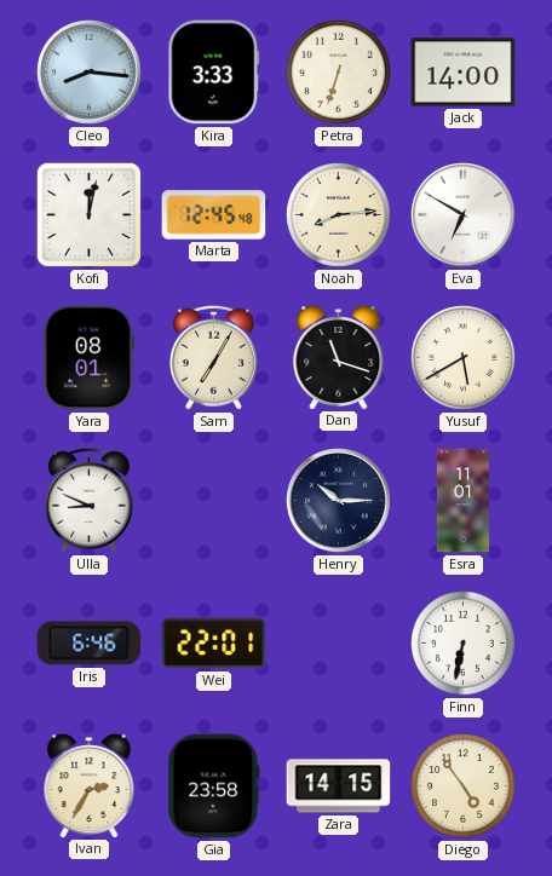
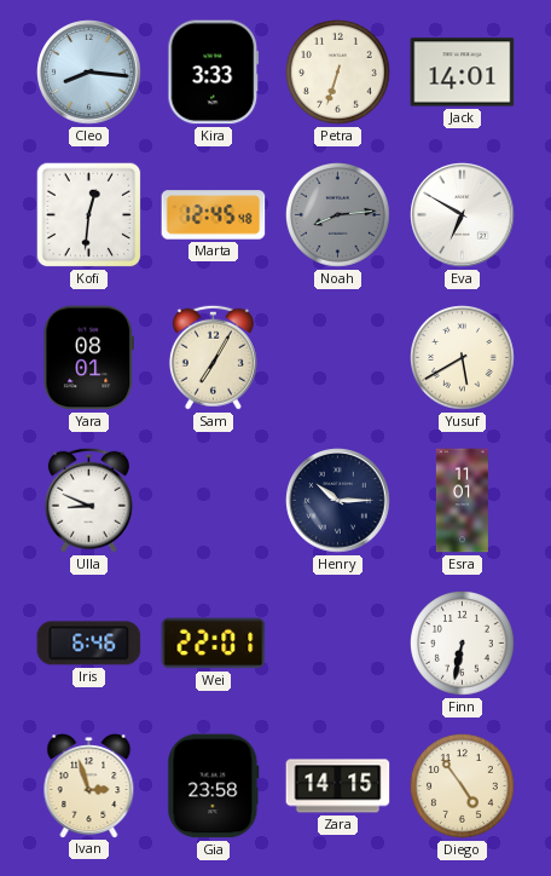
Jack: 14:00 -> 14:01
Kofi: 12:02 -> 12:31
Noah dial: cream -> grey
Dan: 11:18 -> none
Ivan: 2:35 -> 2:57
